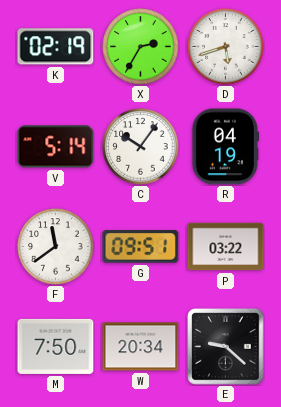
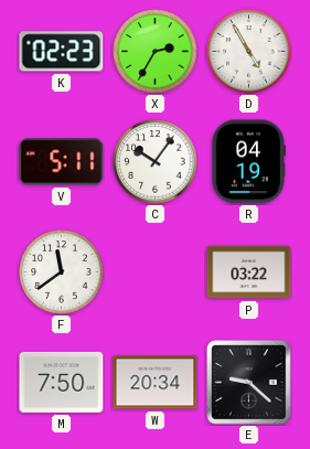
K: 02:19 -> 02:23
D: 5:42 -> 4:55
V: 5:14 -> 5:11
G: 09:51 -> none
